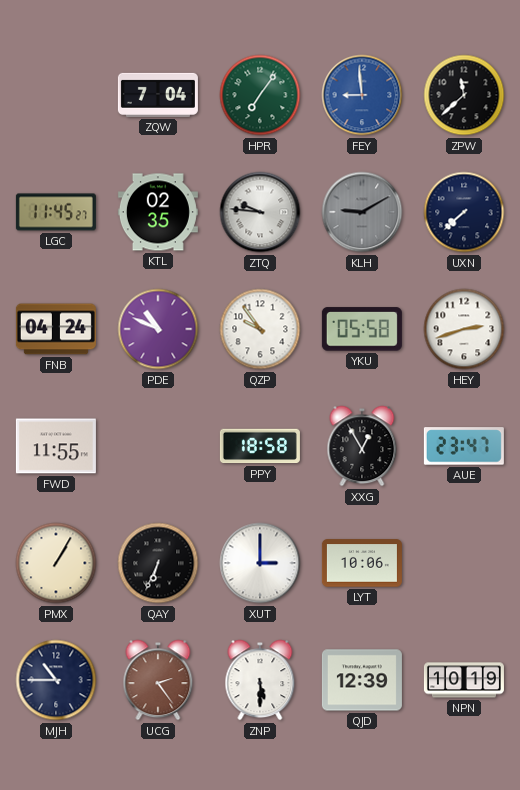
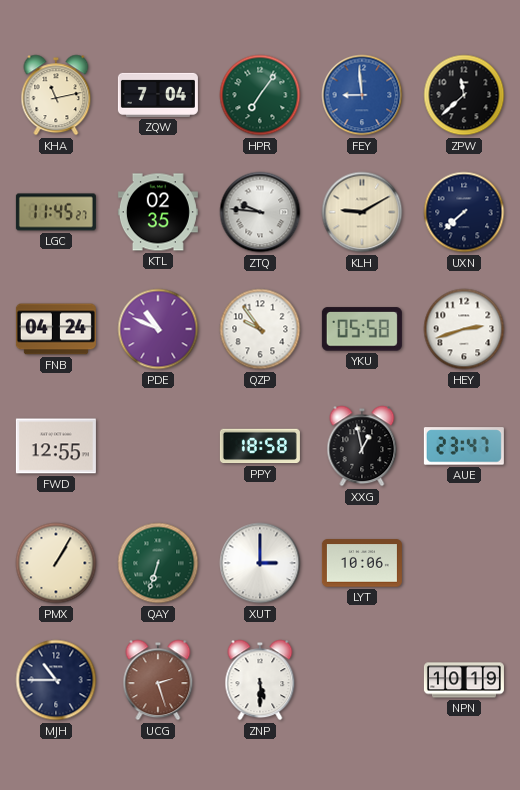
KHA: none -> 11:13
KLH dial: grey -> cream
FWD: 11:55 -> 12:55
XXG: 12:55 -> 12:58
QAY: 6:34 -> 6:33
QAY dial: black -> green
UCG: 2:24 -> 2:27
QJD: 12:39 -> none
